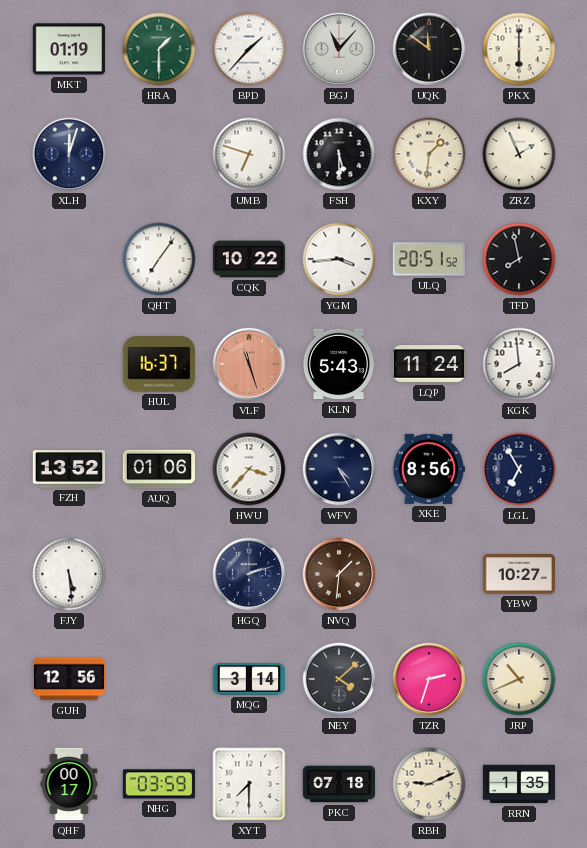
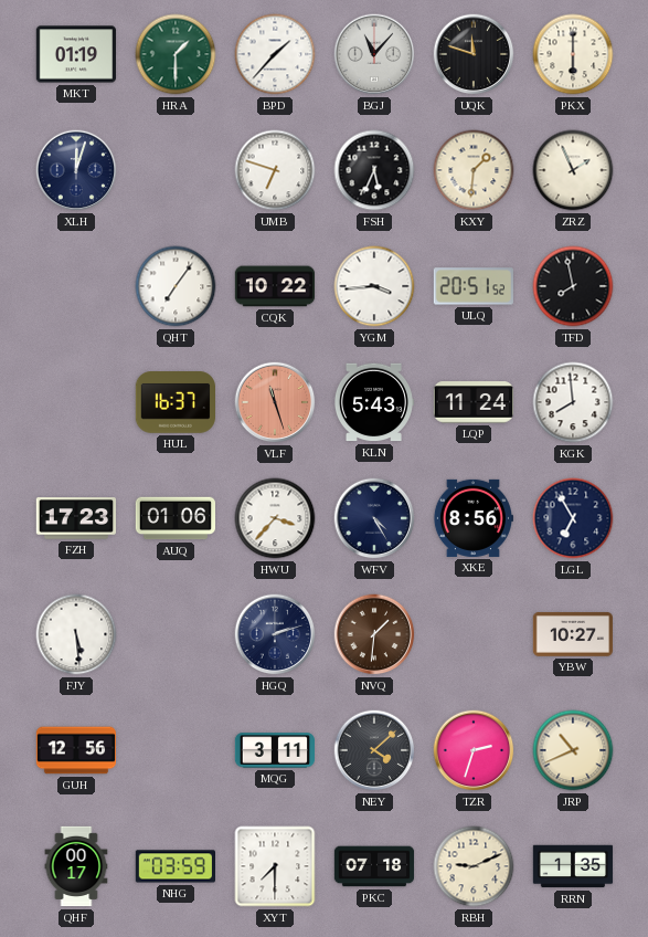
UQK: 11:51 -> 11:48
FSH: 5:30 -> 5:34
FZH: 13:52 -> 17:23
MQG: 3:14 -> 3:11
